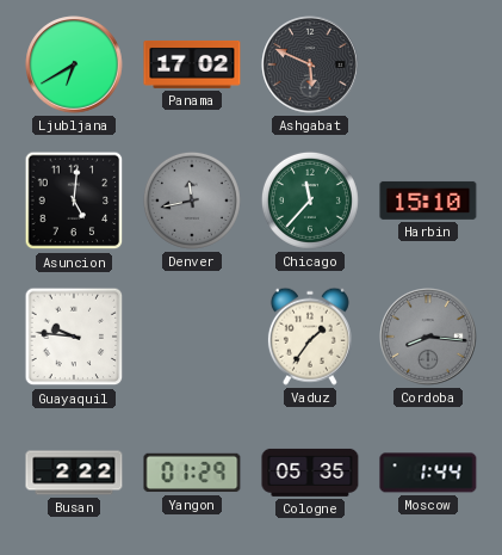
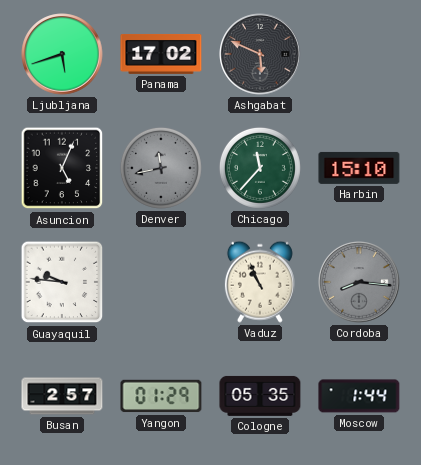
Ljubljana: 6:40 -> 5:42
Asuncion: 5:01 -> 5:04
Vaduz: 1:36 -> 10:56
Busan: 2:22 -> 2:57
